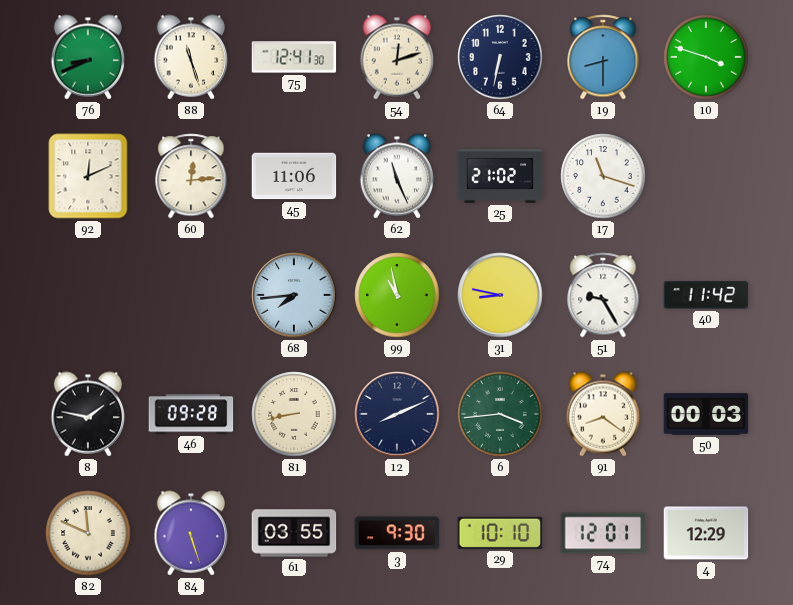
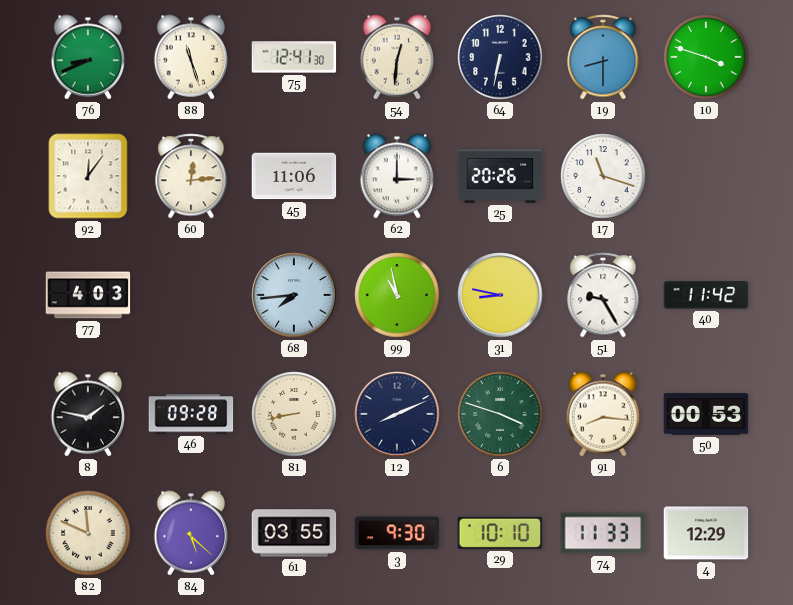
54: 12:12 -> 12:31
92: 12:11 -> 12:06
62: 11:26 -> 3:00
25: 21:02 -> 20:26
77: none -> 4:03
6: 3:44 -> 3:48
91: 8:21 -> 8:16
50: 00:03 -> 00:53
84: 5:27 -> 5:22
74: 12:01 -> 11:33
